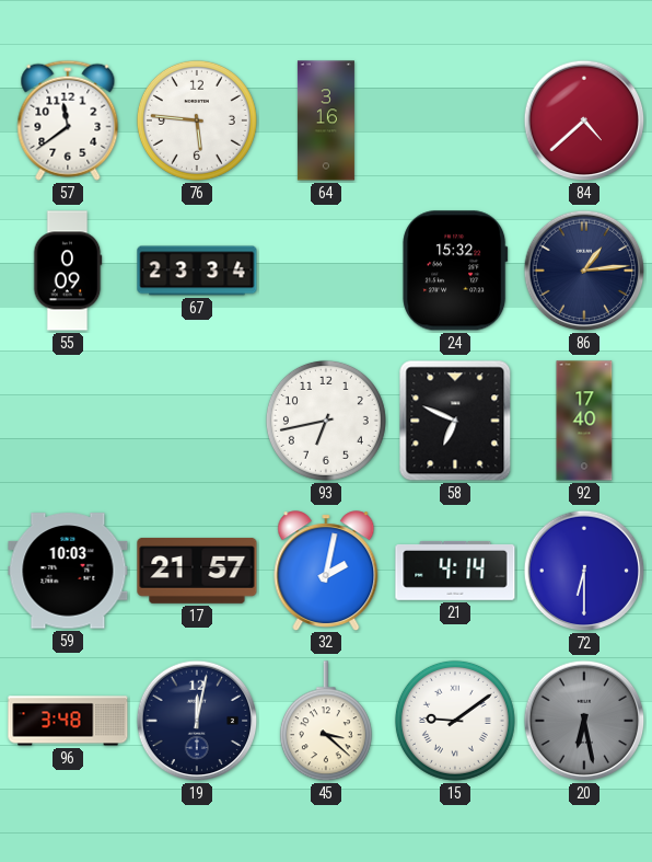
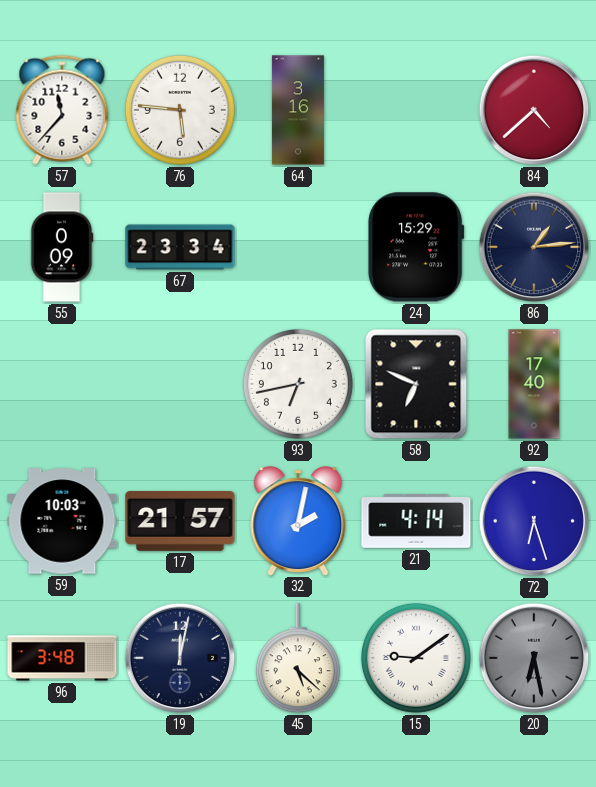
57: 11:39 -> 11:37
24: 15:32 -> 15:29
72: 6:30 -> 6:27
45: 3:22 -> 5:22
